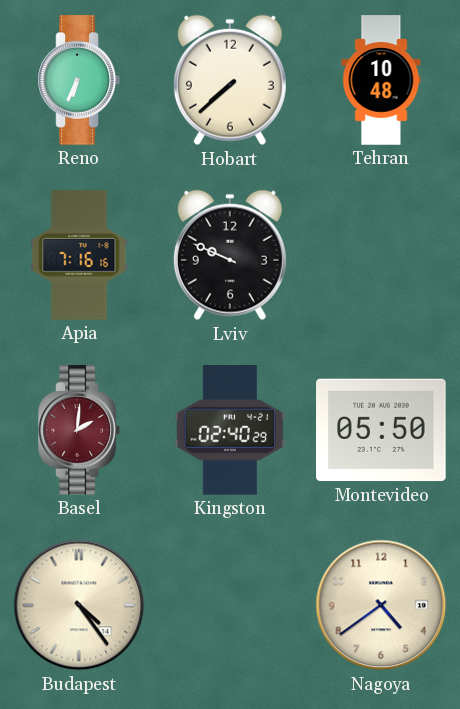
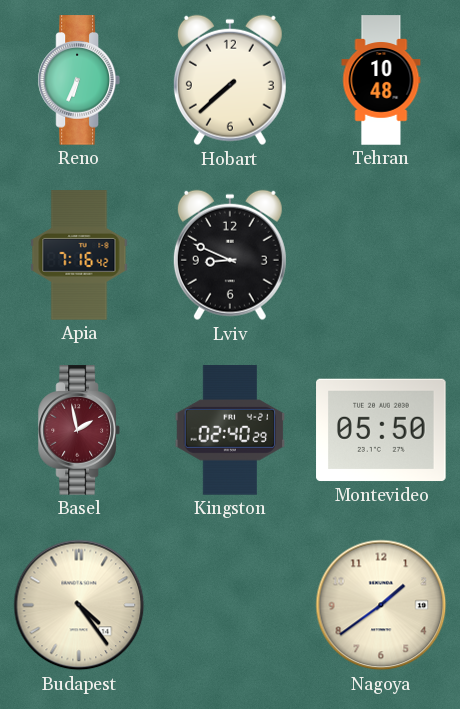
Apia: 7:16:16 -> 7:16:42
Lviv: 9:49 -> 8:49
Basel: 2:01 -> 1:58
Nagoya: 4:39 -> 1:39
